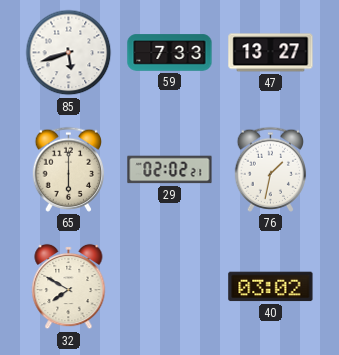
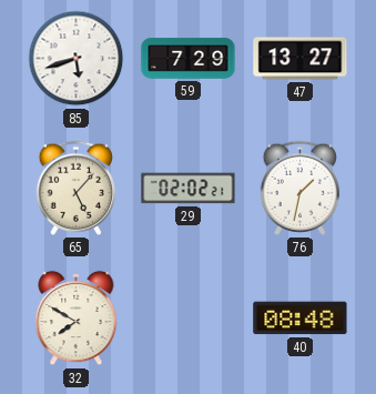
59: 7:33 -> 7:29
65: 6:00 -> 5:07
40: 03:02 -> 08:48
